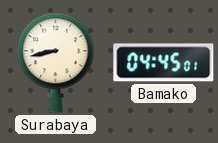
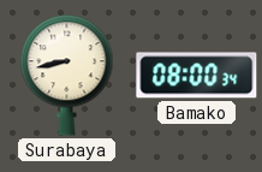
Bamako: 04:45 -> 08:00
